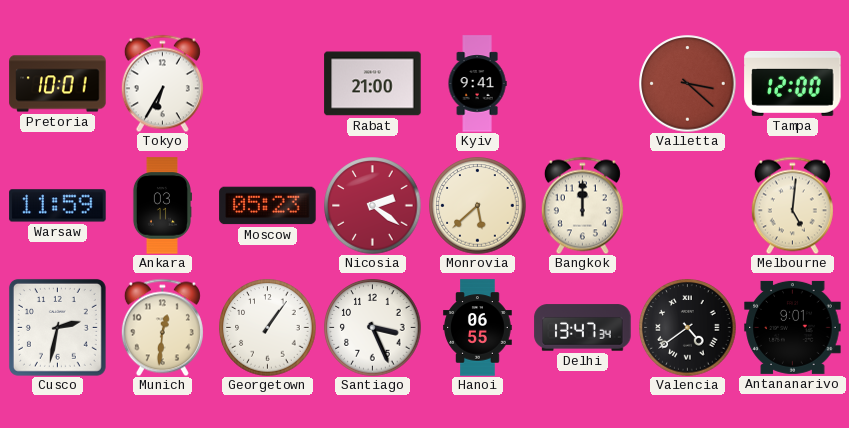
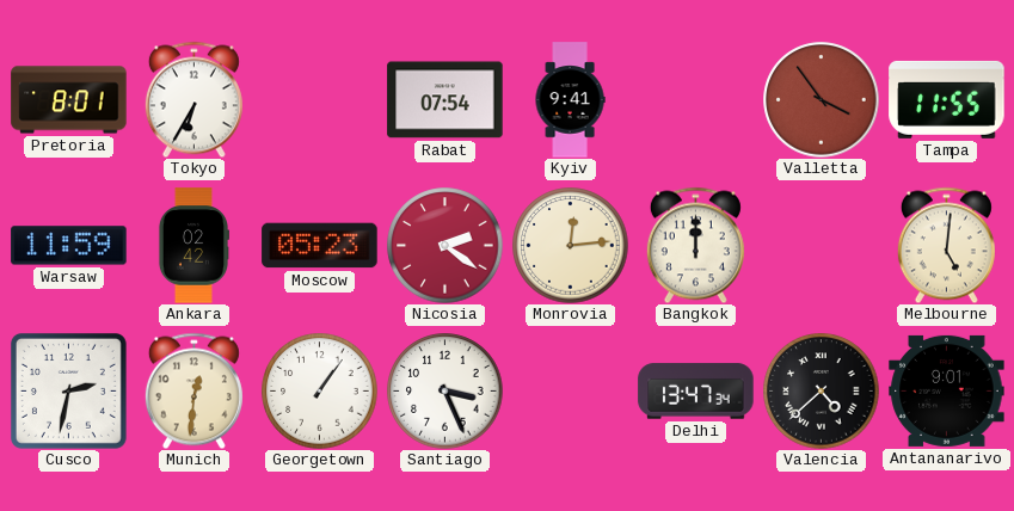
Pretoria: 10:01 -> 8:01
Rabat: 21:00 -> 07:54
Valletta: 3:22 -> 3:54
Tampa: 12:00 -> 11:55
Ankara: 03:11 -> 02:42
Monrovia: 5:38 -> 12:14
Hanoi: 06:55 -> none
Valencia: 4:39 -> 4:38
